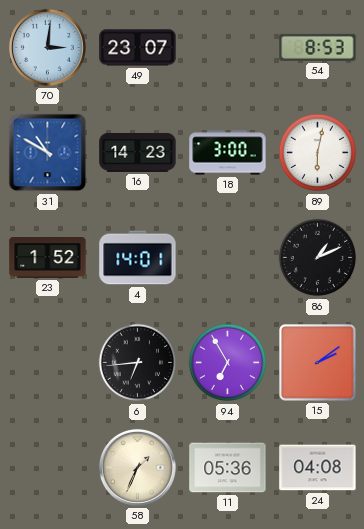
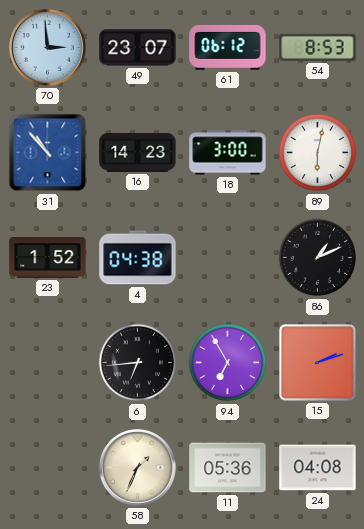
70: 3:01 -> 2:59
61: none -> 06:12
31: 10:50 -> 10:53
4: 14:01 -> 04:38
15: 2:09 -> 2:12
